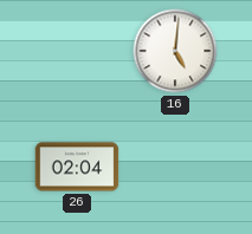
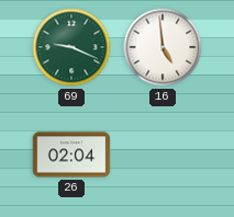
69: none -> 9:19
16: 5:01 -> 4:59
